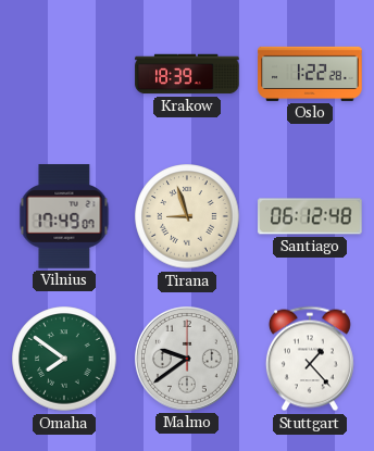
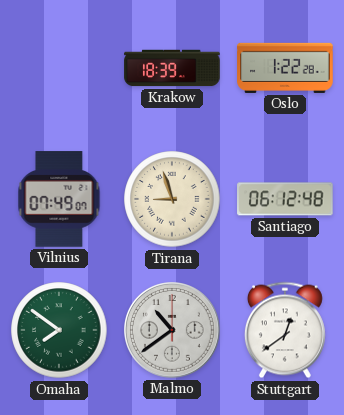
Vilnius: 17:49 -> 07:49
Malmo: 9:39 -> 10:39
Stuttgart: 1:23 -> 12:39
